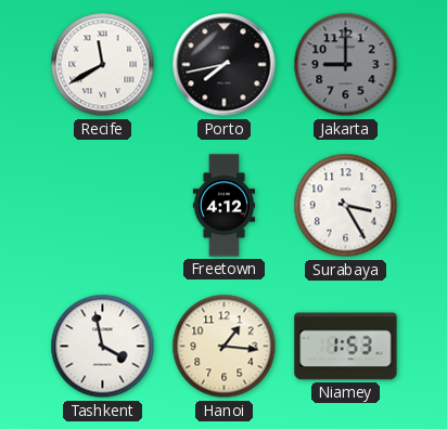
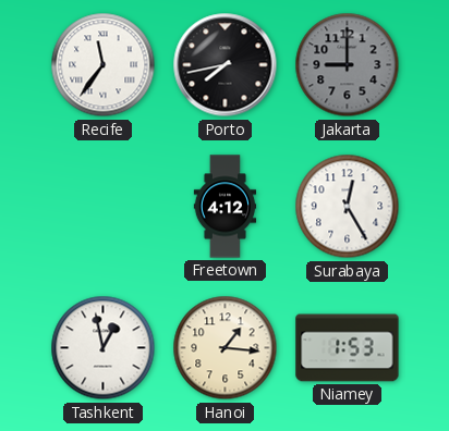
Recife: 11:40 -> 11:36
Surabaya: 3:25 -> 12:25
Tashkent: 3:58 -> 12:58
